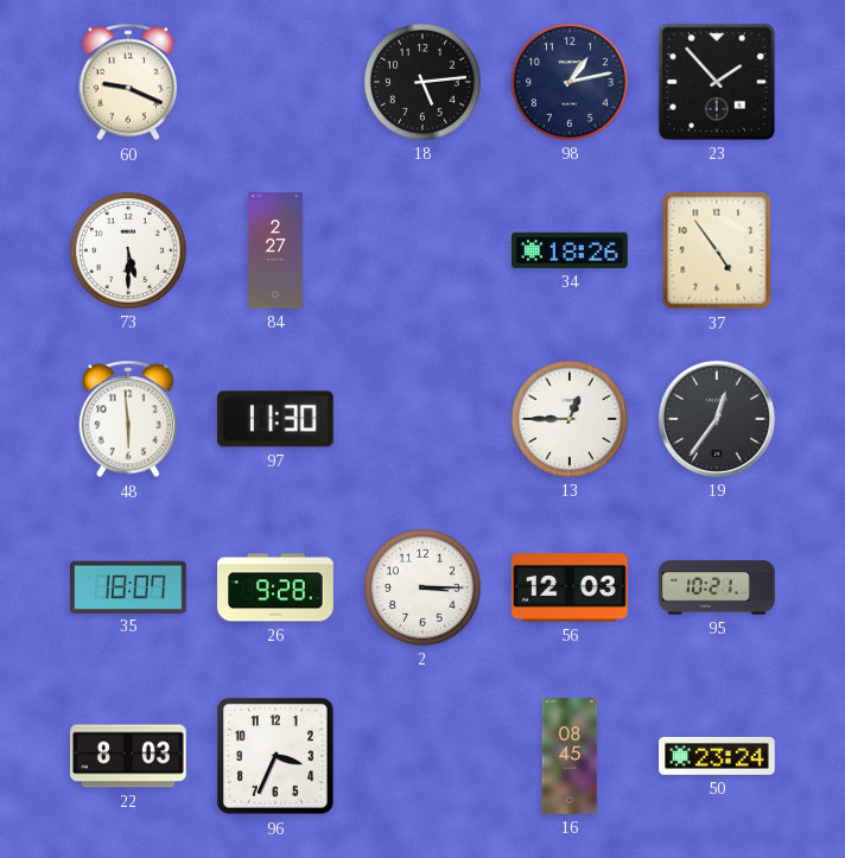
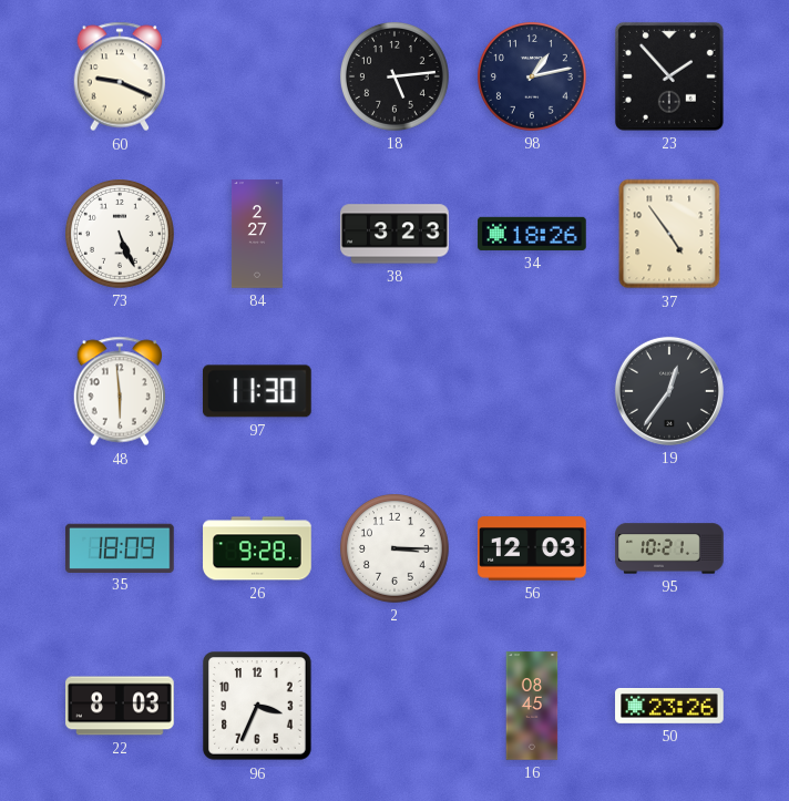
73: 5:30 -> 5:26
38: none -> 3:23
13: 12:45 -> none
35: 18:07 -> 18:09
50: 23:24 -> 23:26
